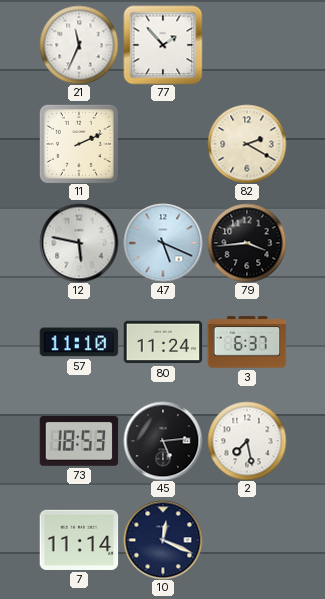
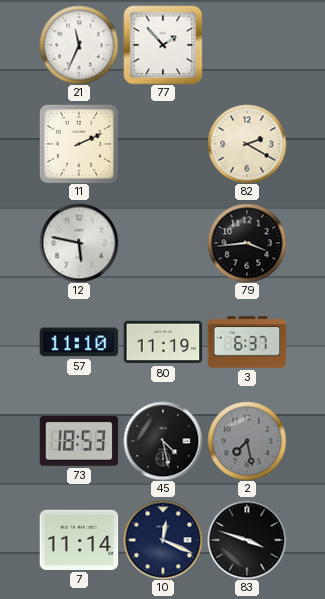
47: 5:19 -> none
80: 11:24 -> 11:19
45: 5:14 -> 4:28
2 dial: white -> grey
83: none -> 3:48
